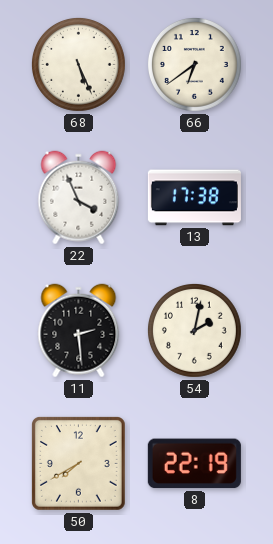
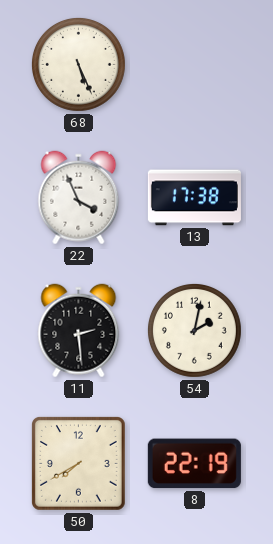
66: 6:39 -> none
